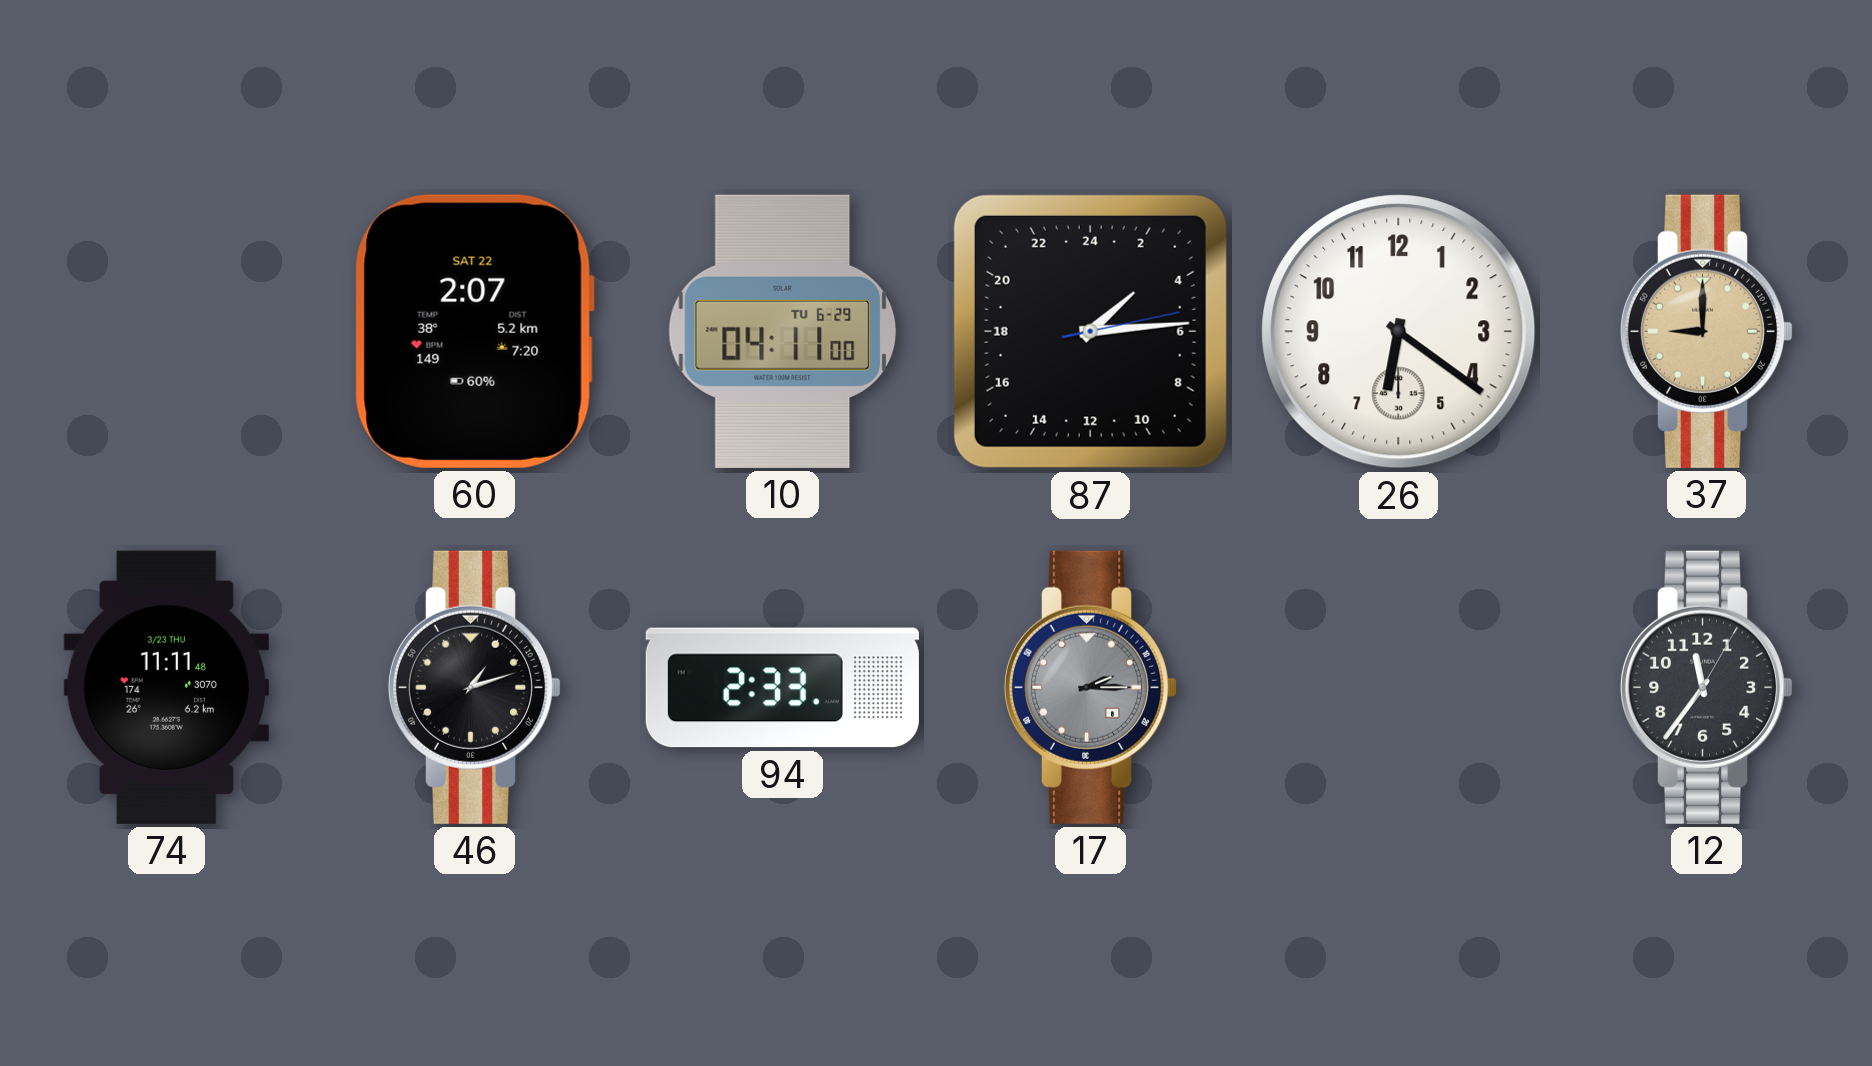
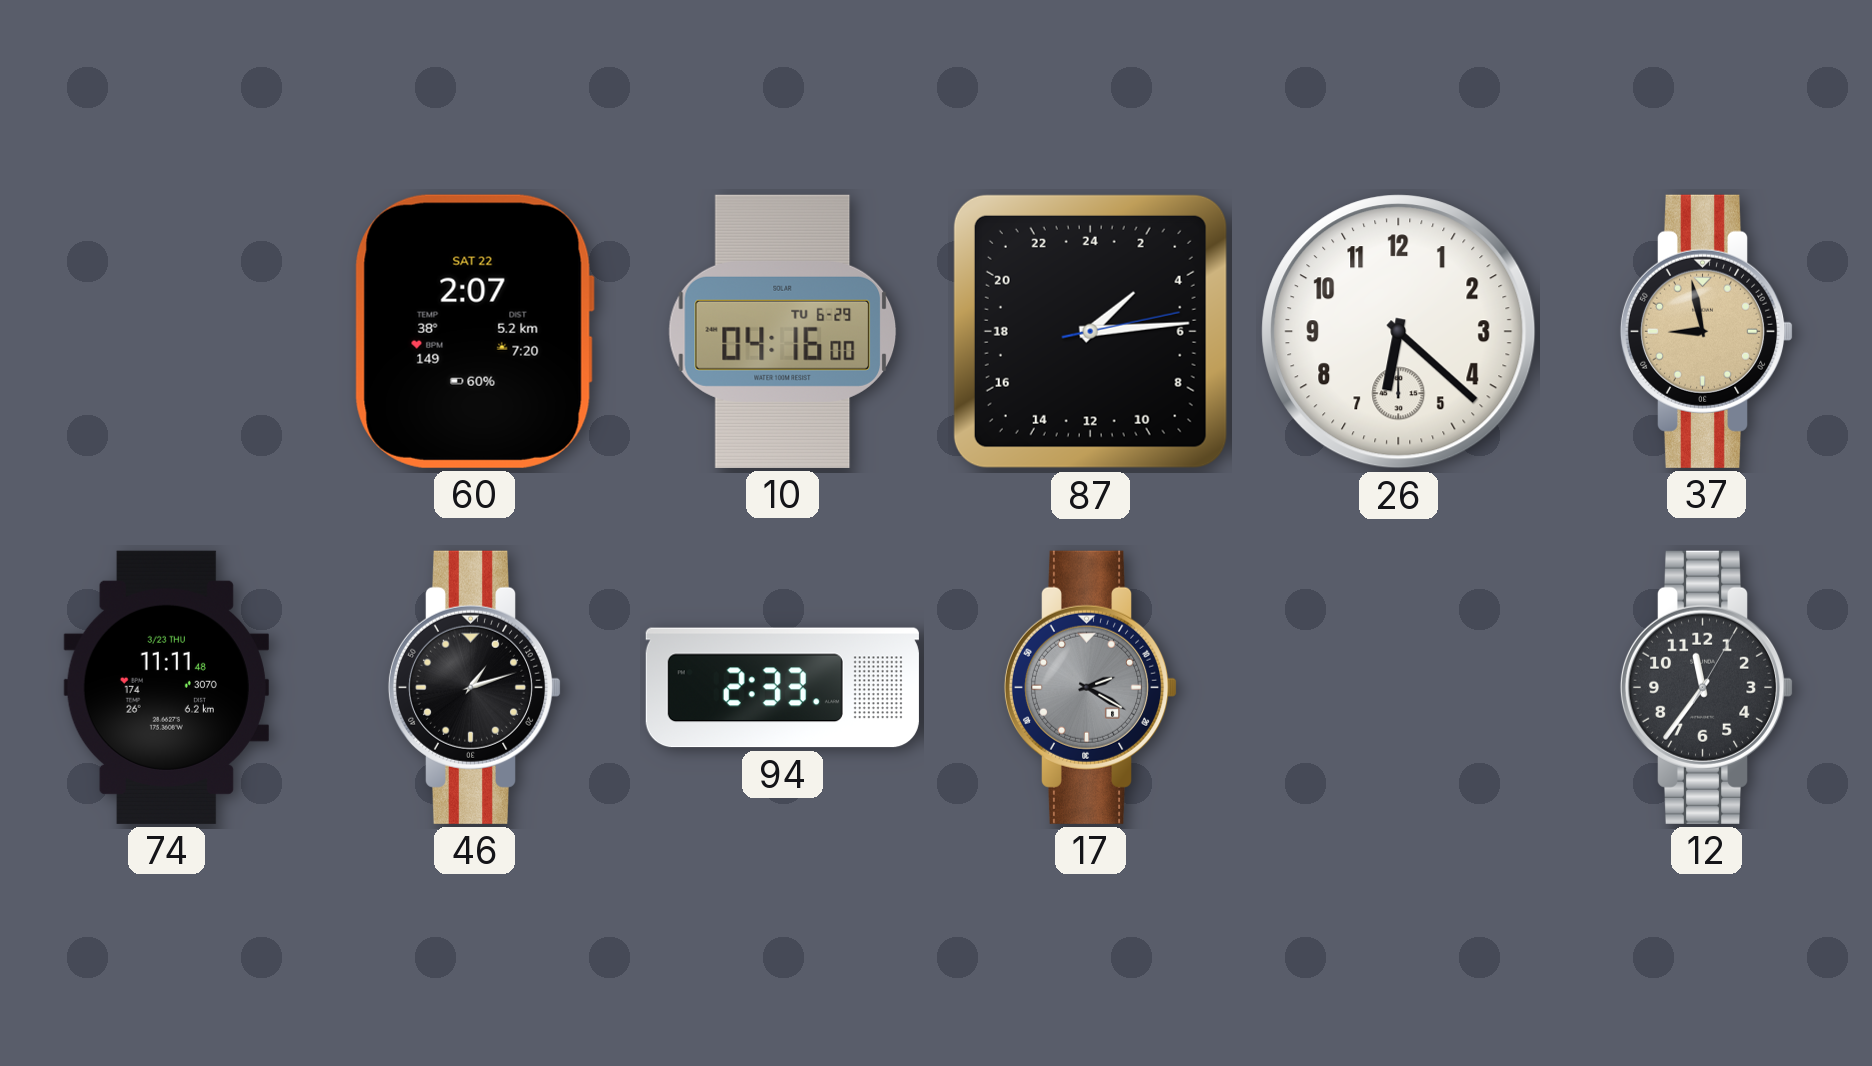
10: 04:11 -> 04:16
26: 6:21 -> 6:22
37: 9:00 -> 8:58
17: 2:15 -> 2:20
